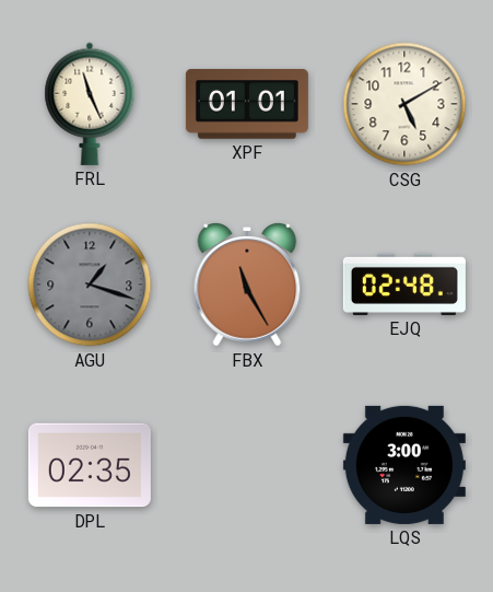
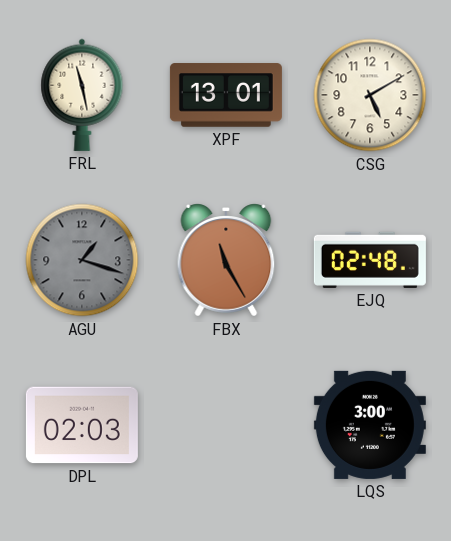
FRL: 11:26 -> 11:28
XPF: 01:01 -> 13:01
DPL: 02:35 -> 02:03
